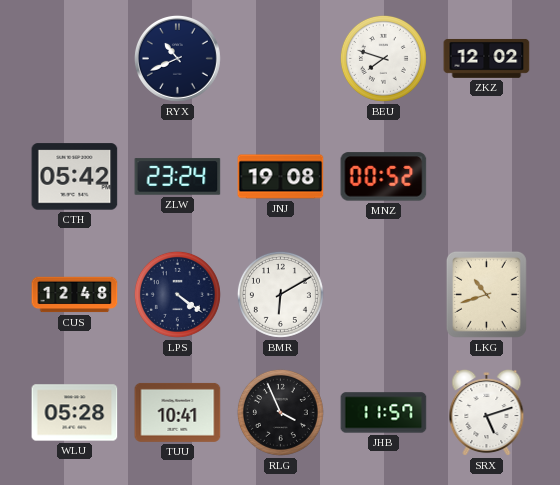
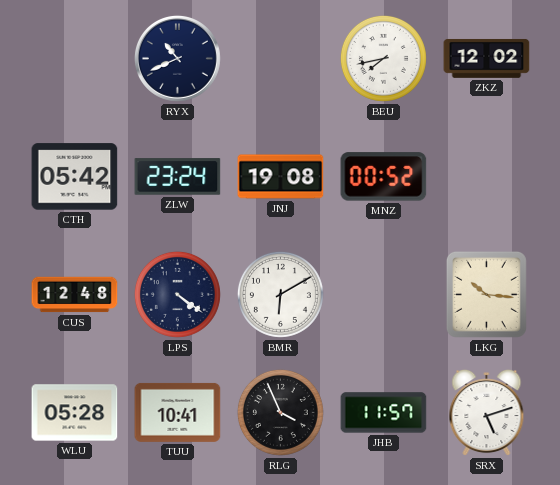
BEU: 7:48 -> 7:43
LKG: 10:42 -> 10:16
